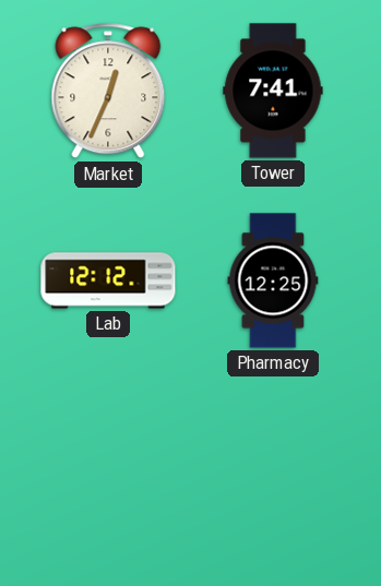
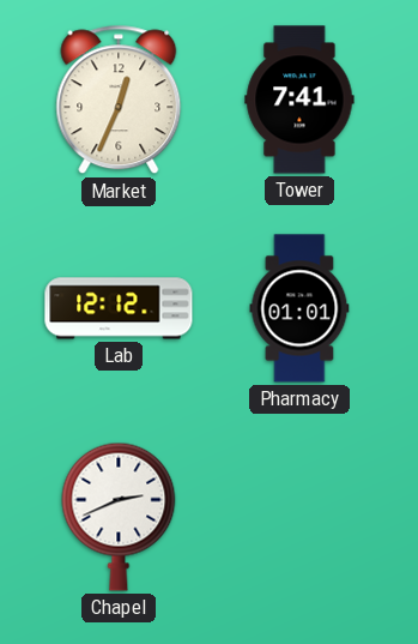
Pharmacy: 12:25 -> 01:01
Chapel: none -> 2:41
